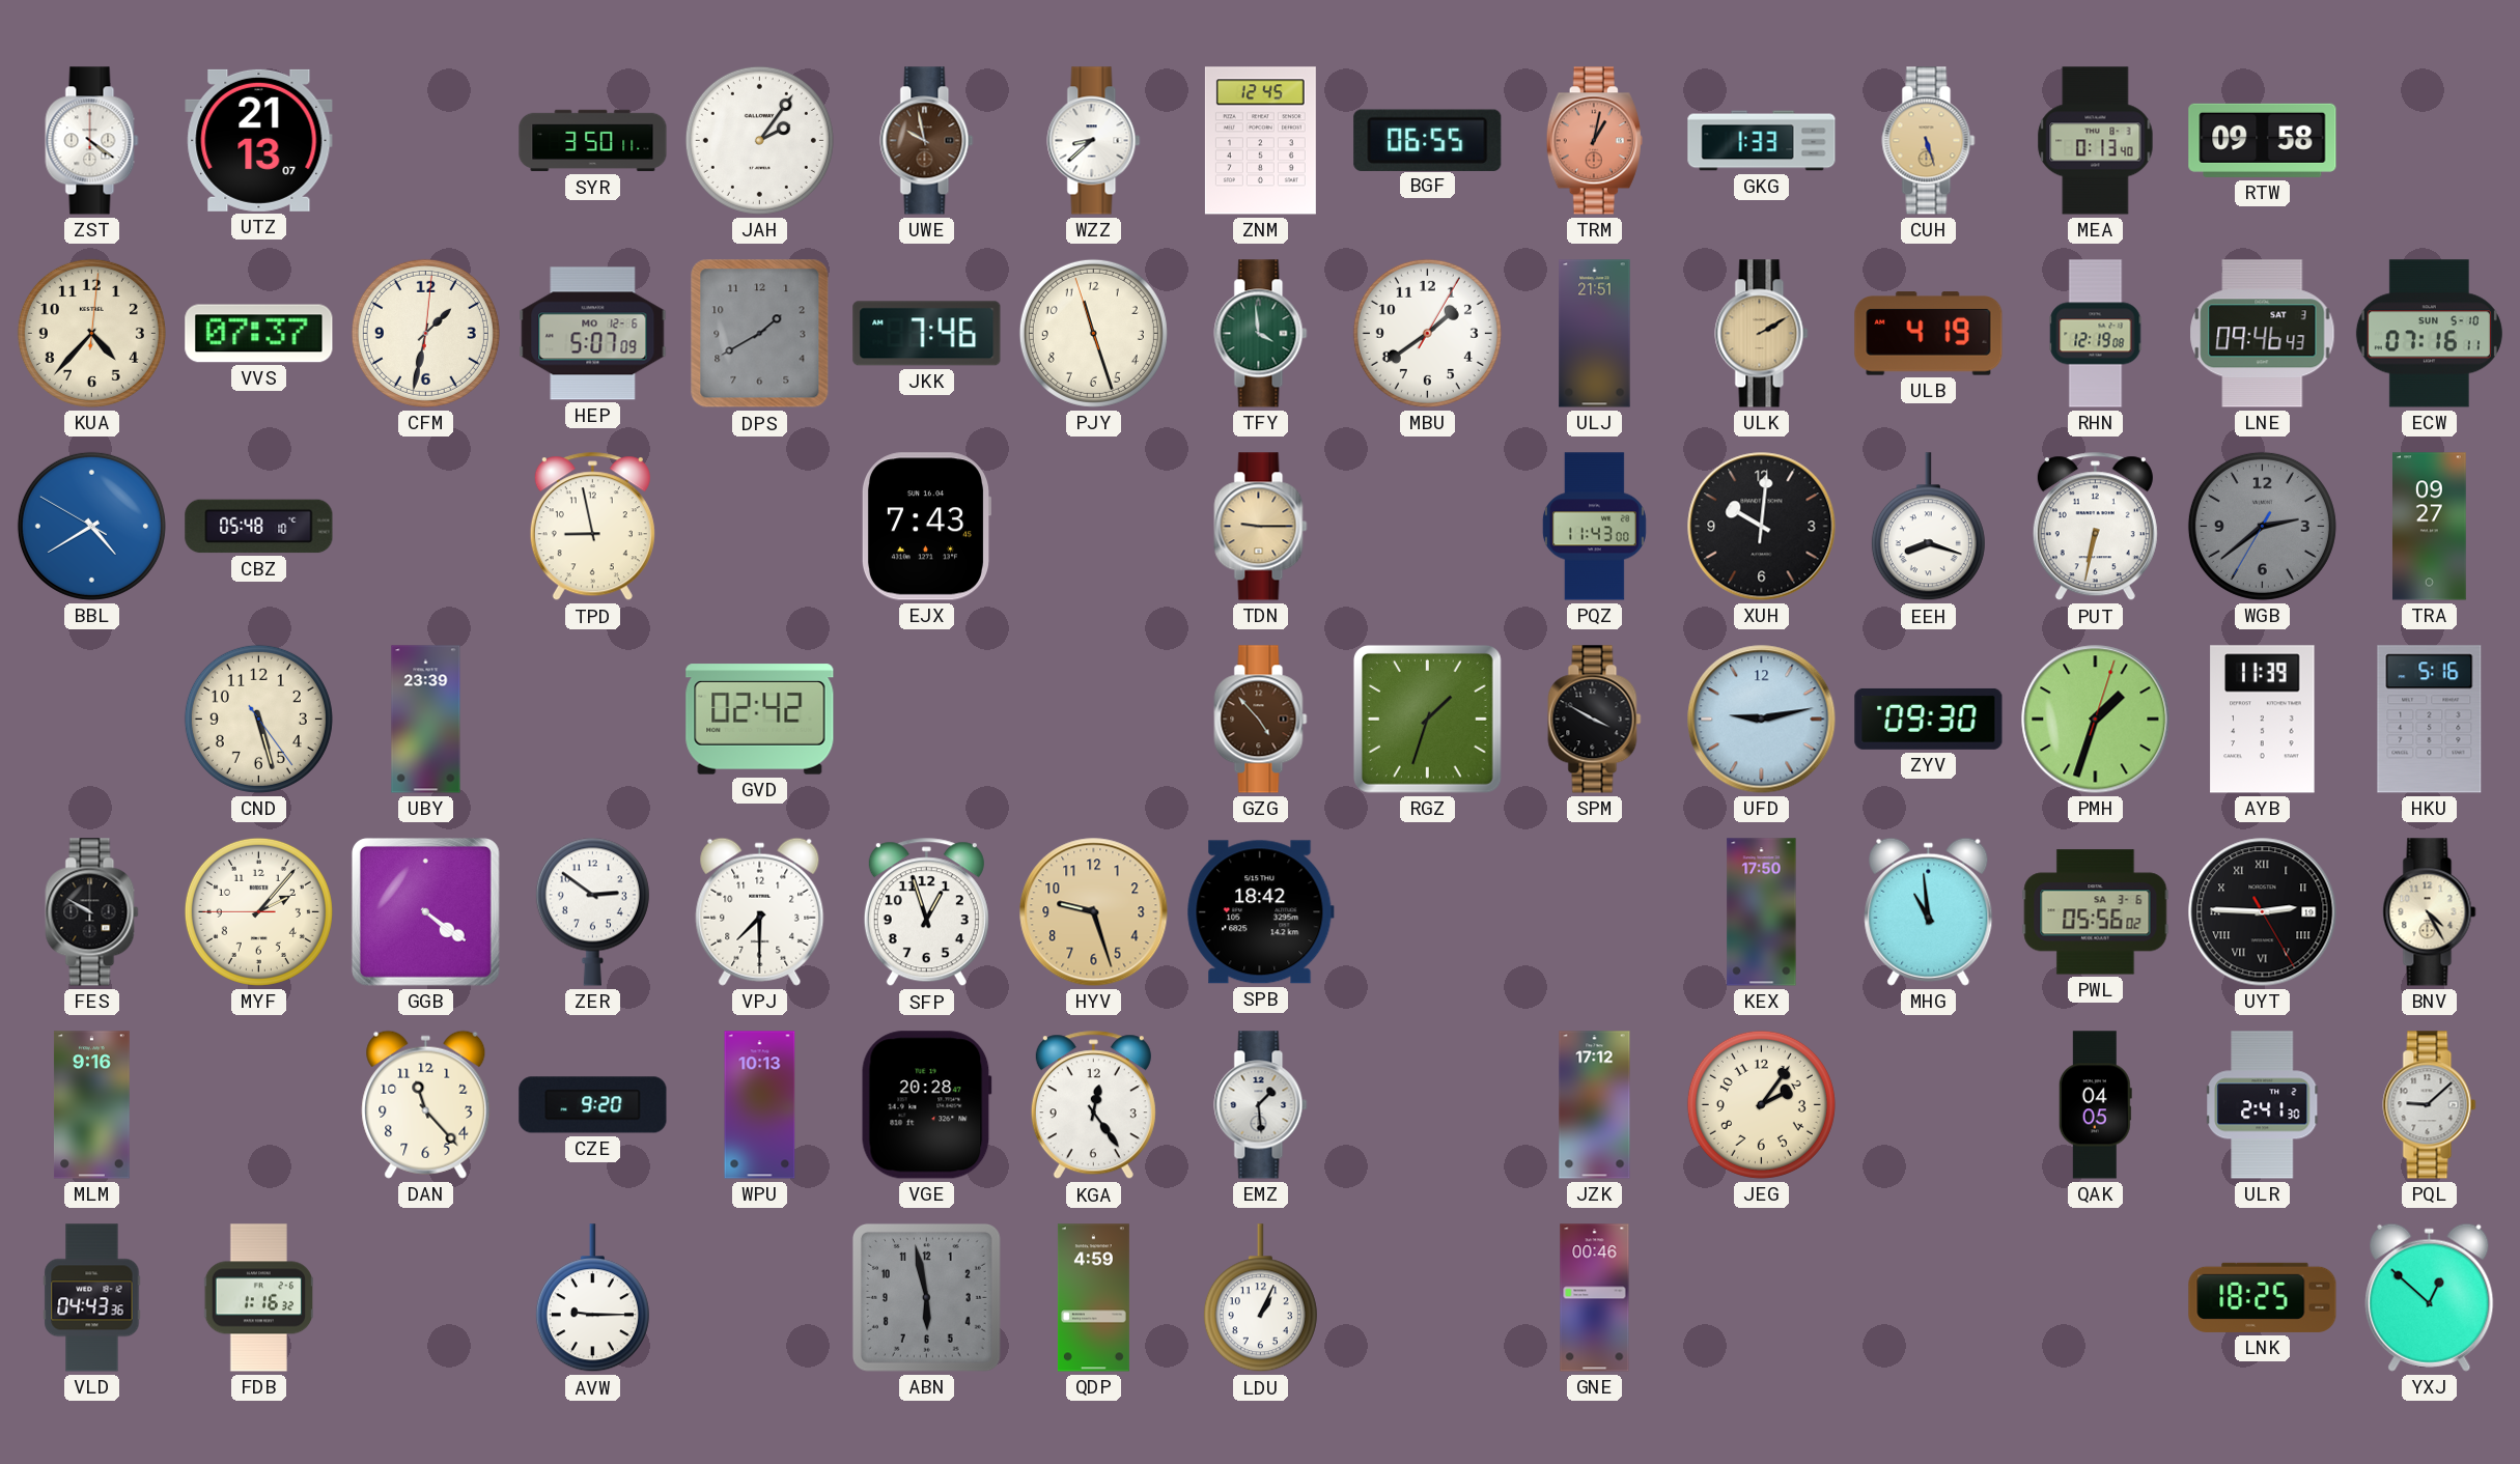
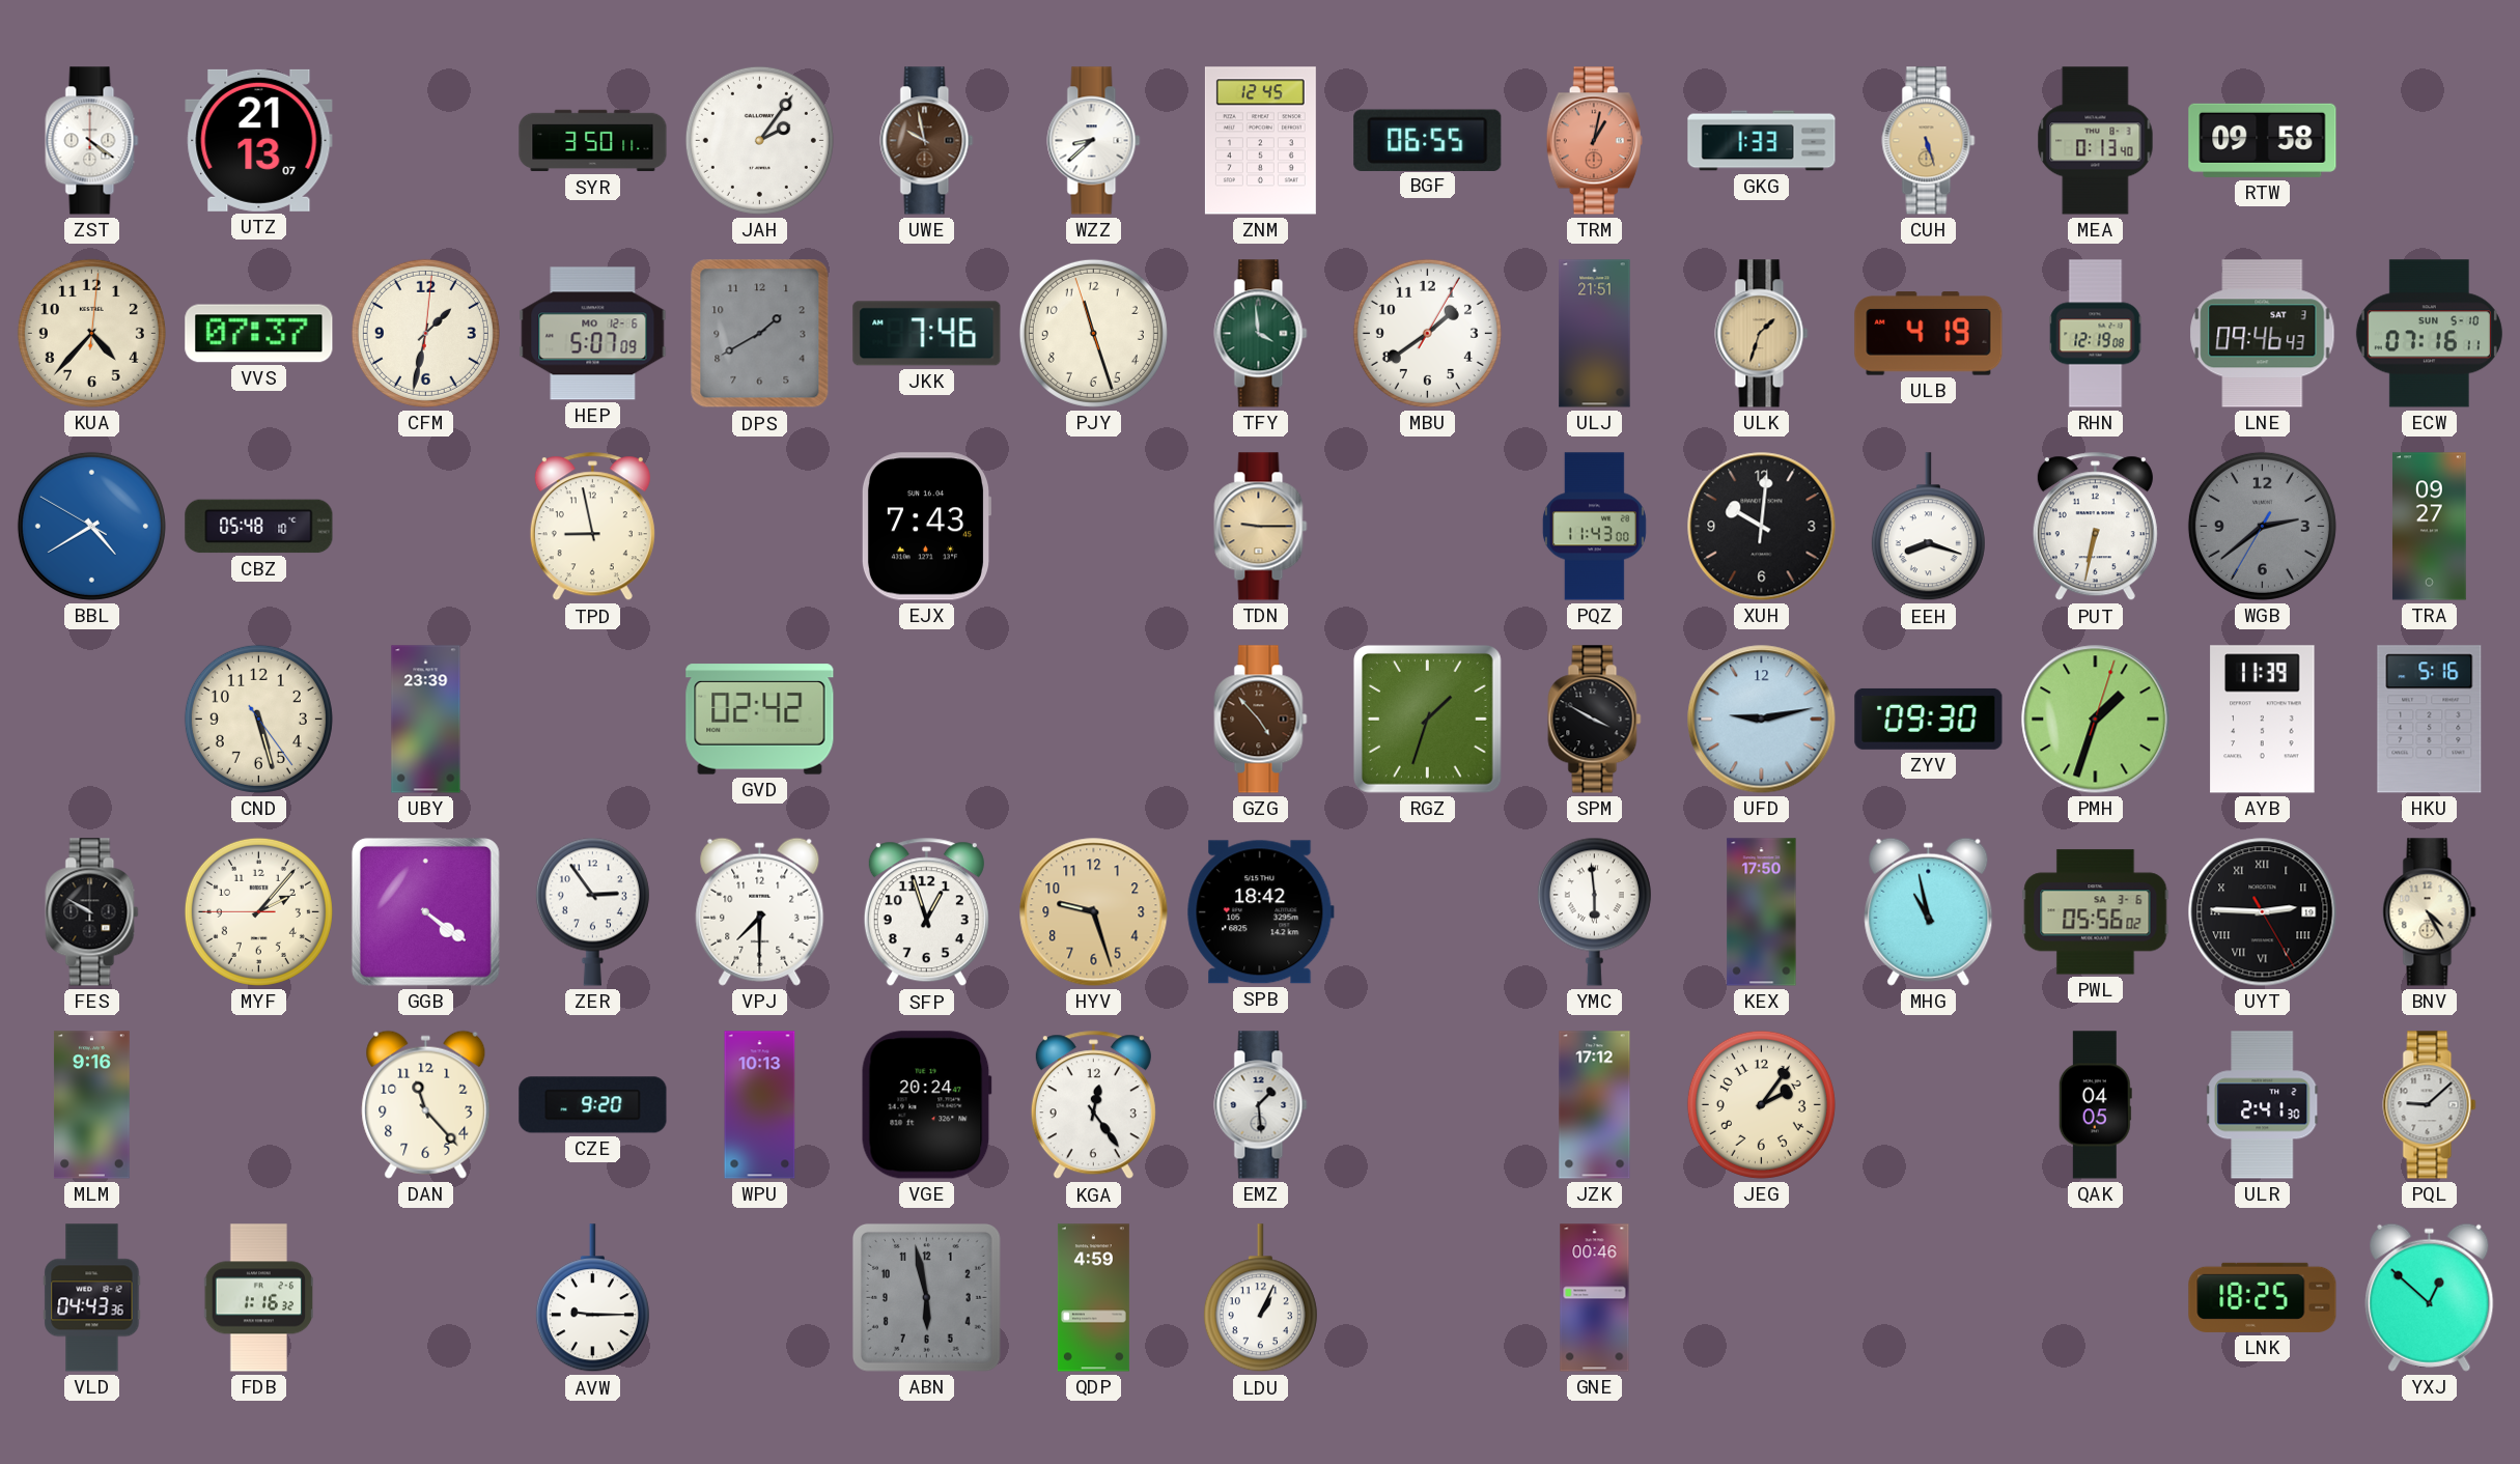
ULK: 2:10 -> 1:33
ZER: 2:51 -> 2:54
YMC: none -> 5:59
MHG: 10:59 -> 10:58
VGE: 20:28 -> 20:24
